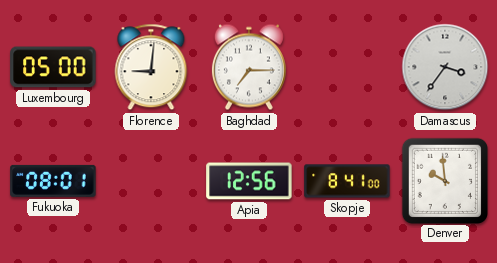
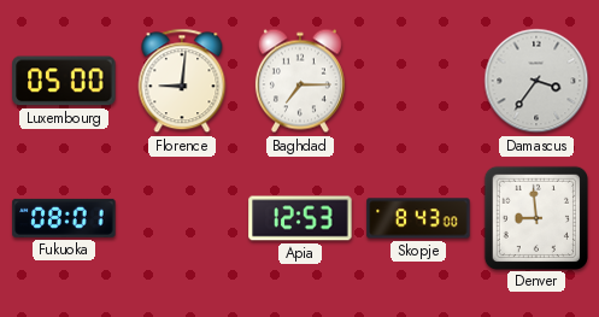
Apia: 12:56 -> 12:53
Skopje: 8:41 -> 8:43
Denver: 9:59 -> 8:59
